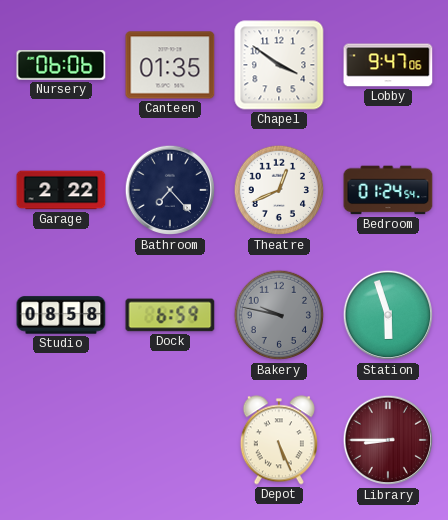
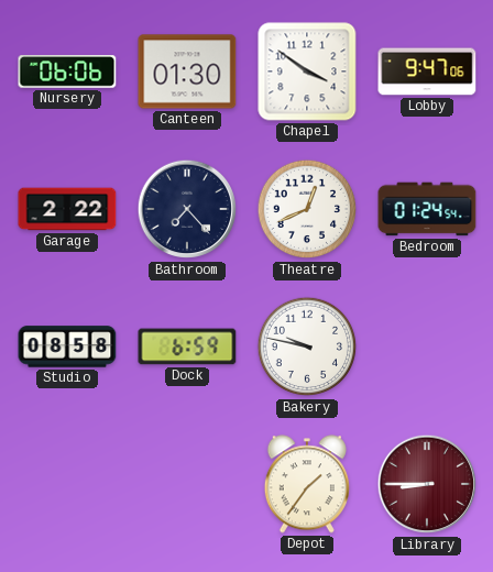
Canteen: 01:35 -> 01:30
Bakery dial: grey -> white
Station: 5:57 -> none
Depot: 5:26 -> 1:36
